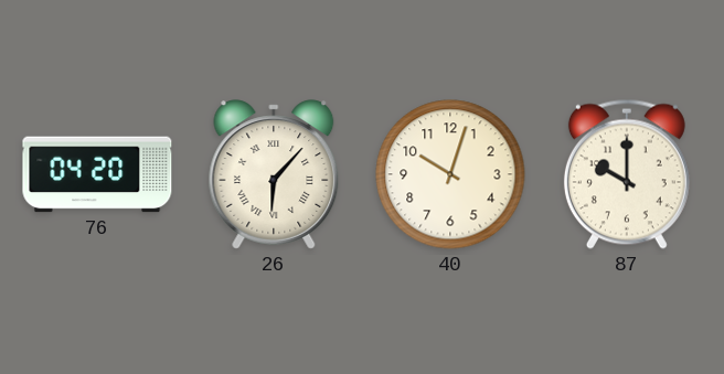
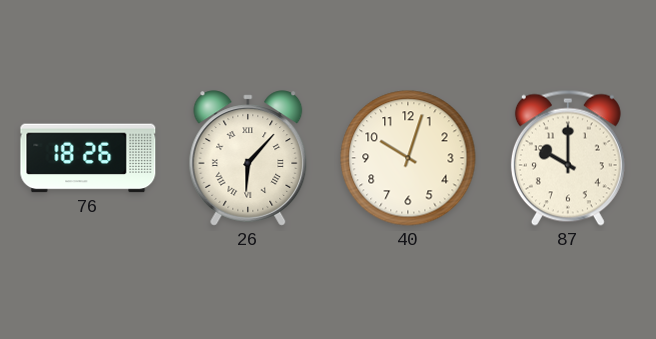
76: 04:20 -> 18:26
